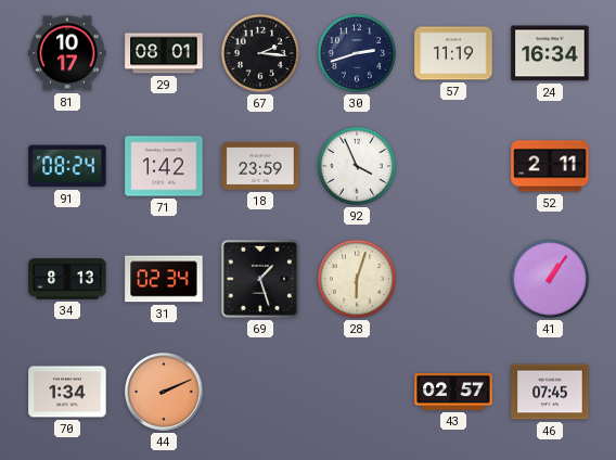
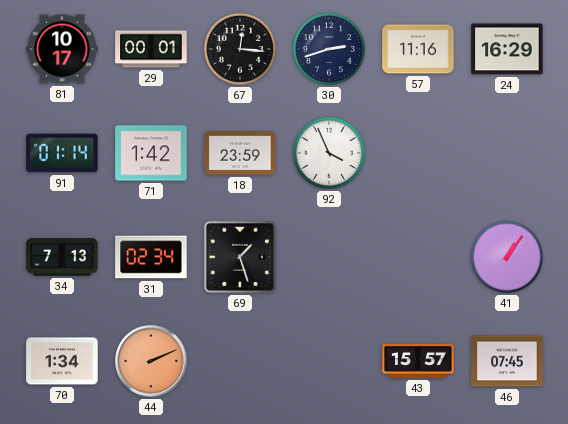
29: 08:01 -> 00:01
67: 2:16 -> 12:16
57: 11:19 -> 11:16
24: 16:34 -> 16:29
91: 08:24 -> 01:14
52: 2:11 -> none
34: 8:13 -> 7:13
28: 6:03 -> none
43: 02:57 -> 15:57
